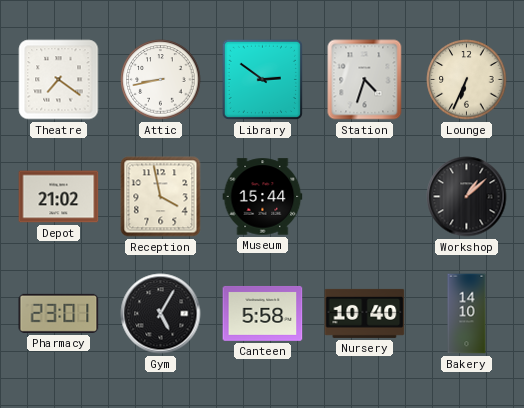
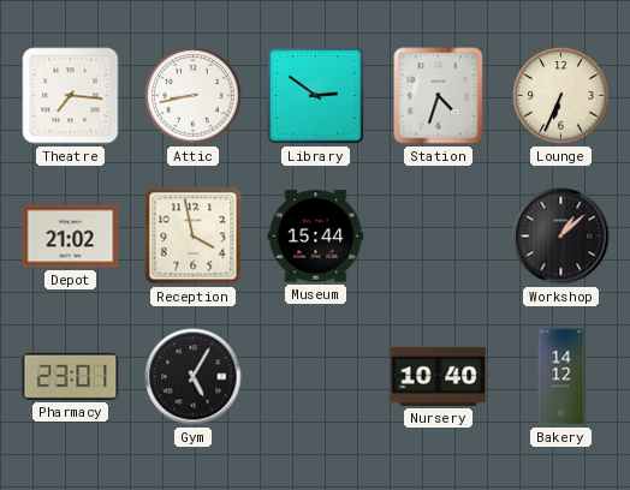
Theatre: 7:21 -> 7:16
Canteen: 5:58 -> none
Bakery: 14:10 -> 14:12
